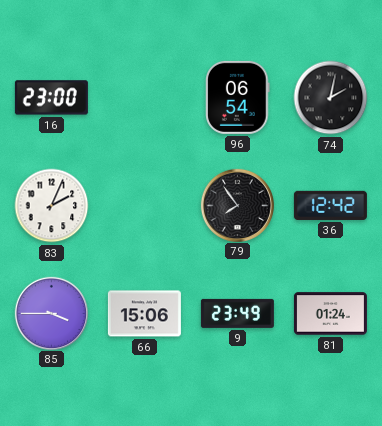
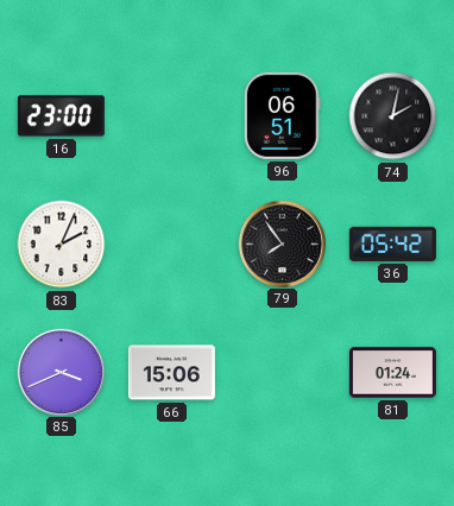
96: 06:54 -> 06:51
36: 12:42 -> 05:42
85: 3:45 -> 3:41
9: 23:49 -> none
